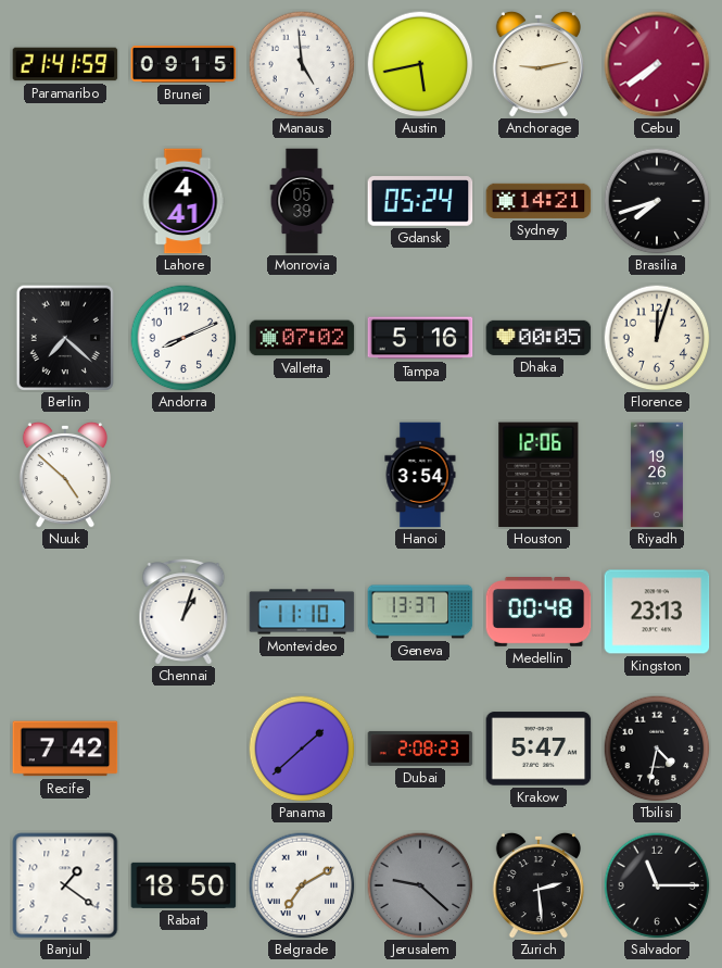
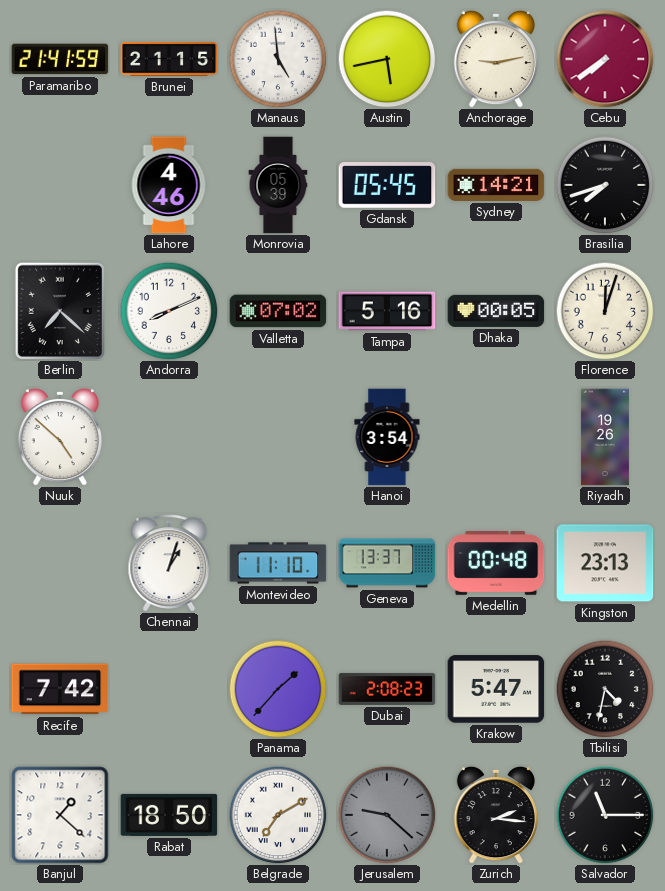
Brunei: 09:15 -> 21:15
Lahore: 4:41 -> 4:46
Gdansk: 05:24 -> 05:45
Houston: 12:06 -> none
Panama: 1:38 -> 1:37
Banjul: 1:21 -> 1:22
Zurich: 2:29 -> 2:16
